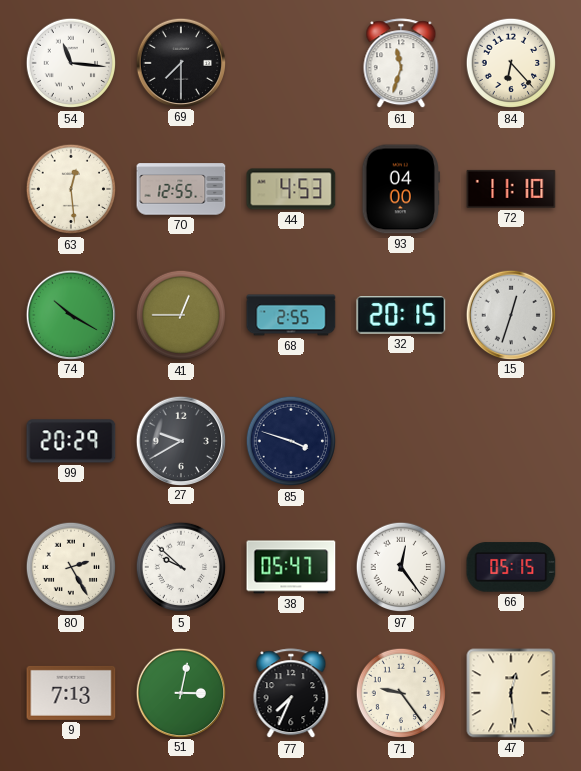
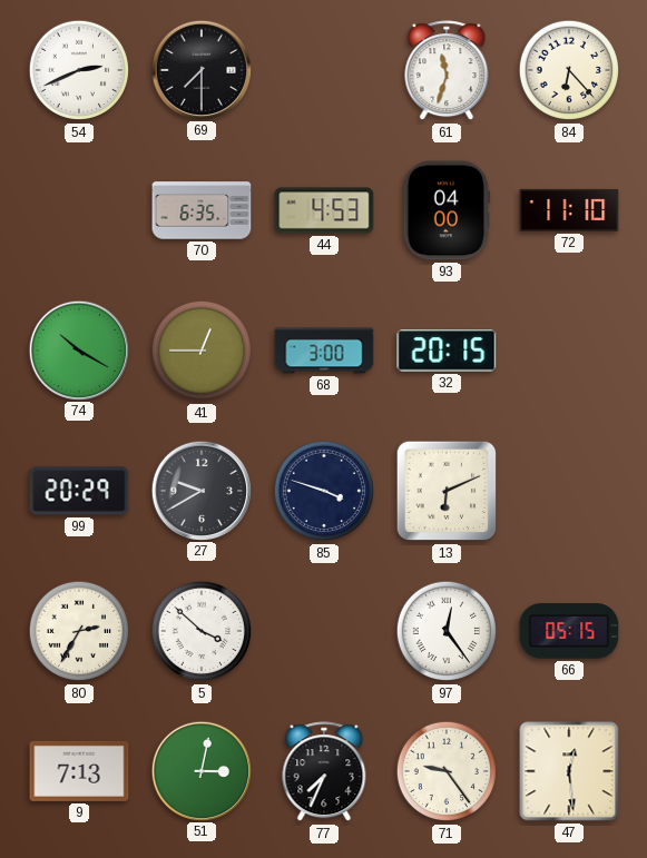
54: 11:16 -> 2:41
63: 12:29 -> none
70: 12:55 -> 6:35
68: 2:55 -> 3:00
15: 12:33 -> none
13: none -> 6:11
80: 2:25 -> 2:35
5: 9:52 -> 3:52
38: 05:47 -> none
